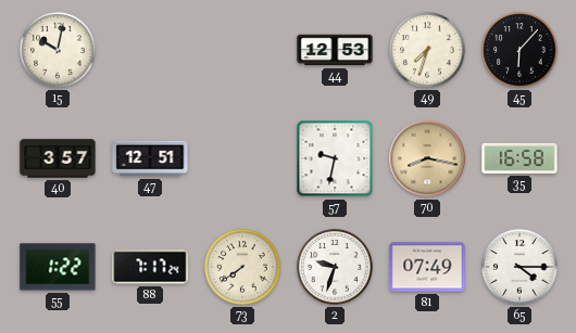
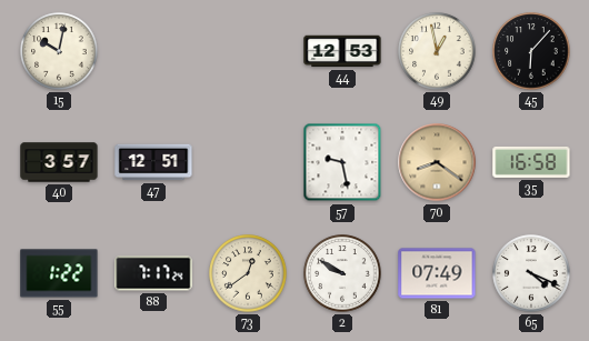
49: 7:33 -> 12:58
57: 9:32 -> 9:28
70: 8:17 -> 8:21
73: 7:39 -> 12:39
2: 9:33 -> 9:50
65: 4:15 -> 4:19
